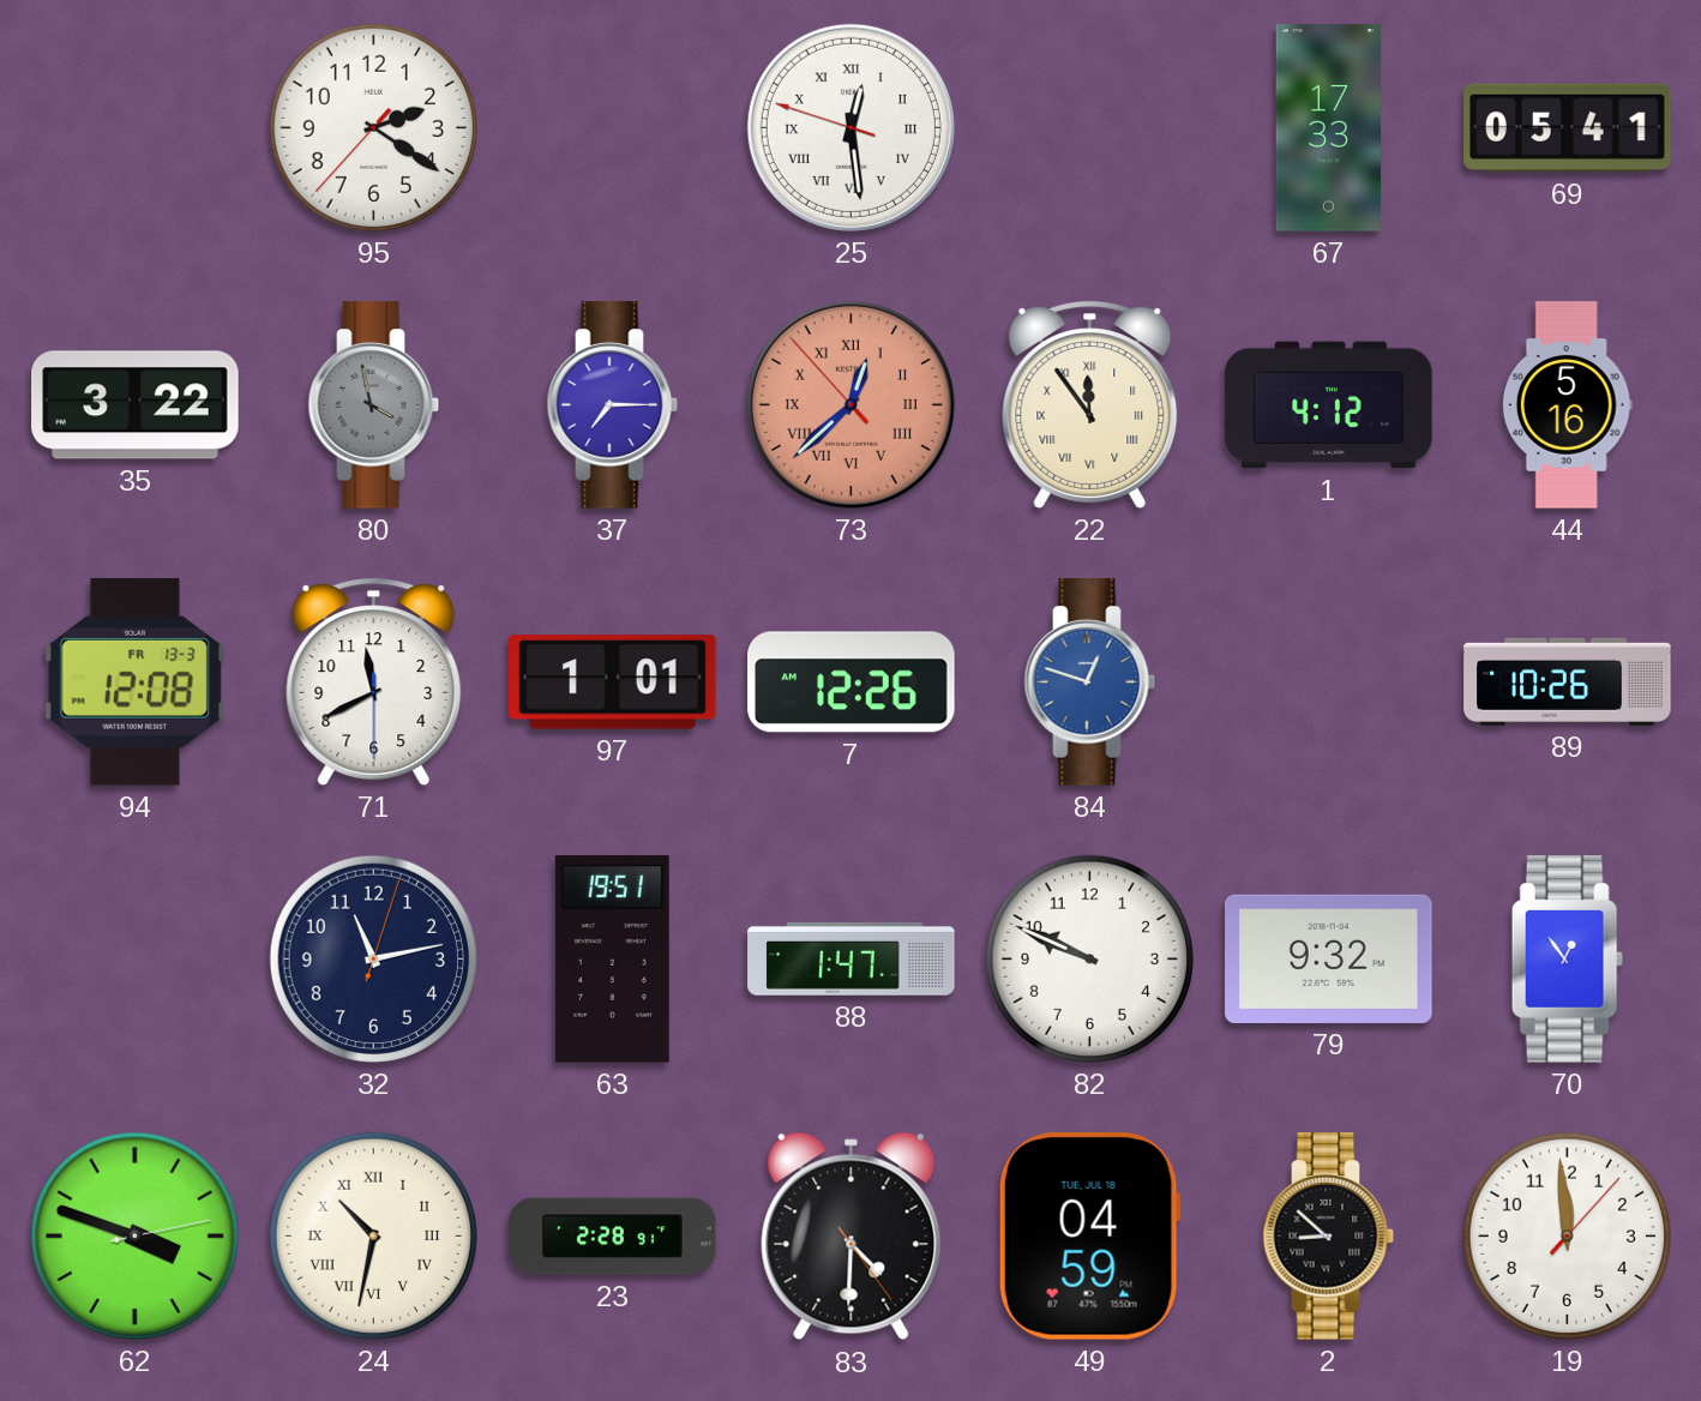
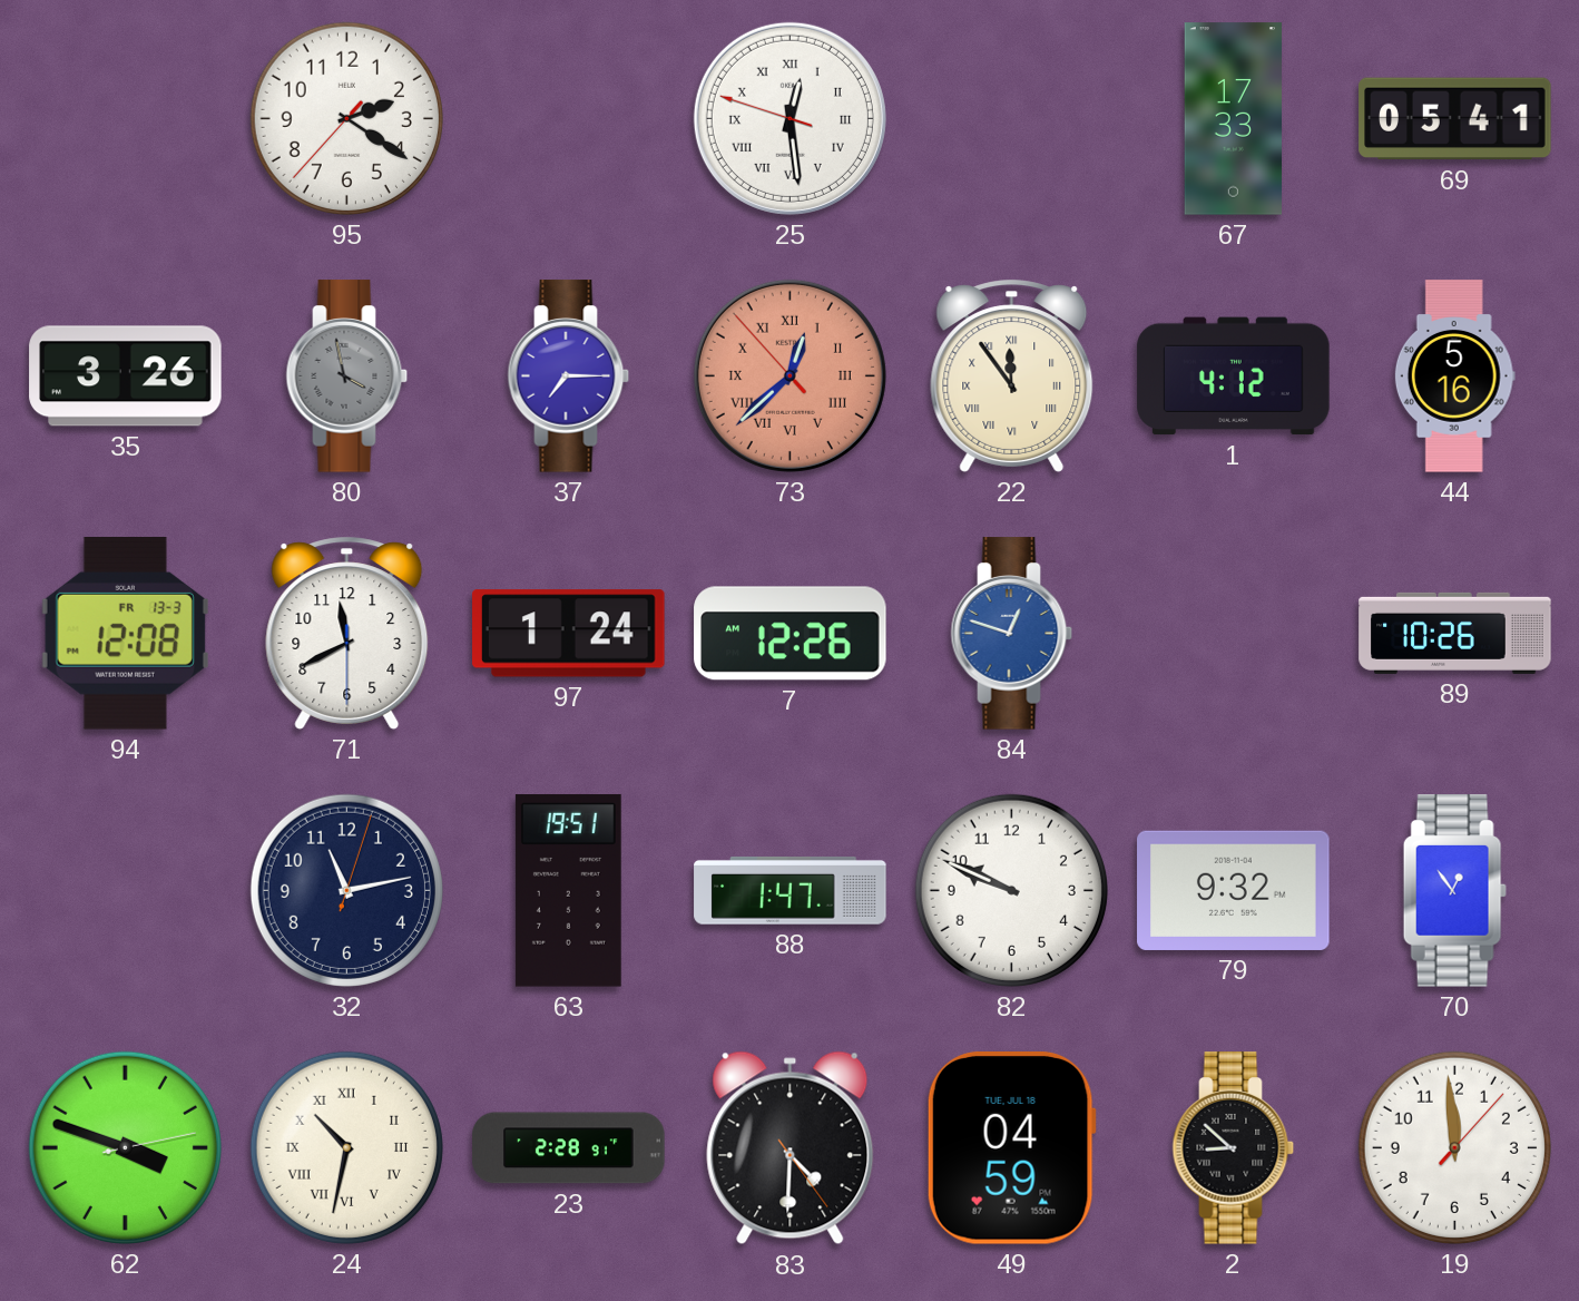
35: 3:22 -> 3:26
97: 1:01 -> 1:24
